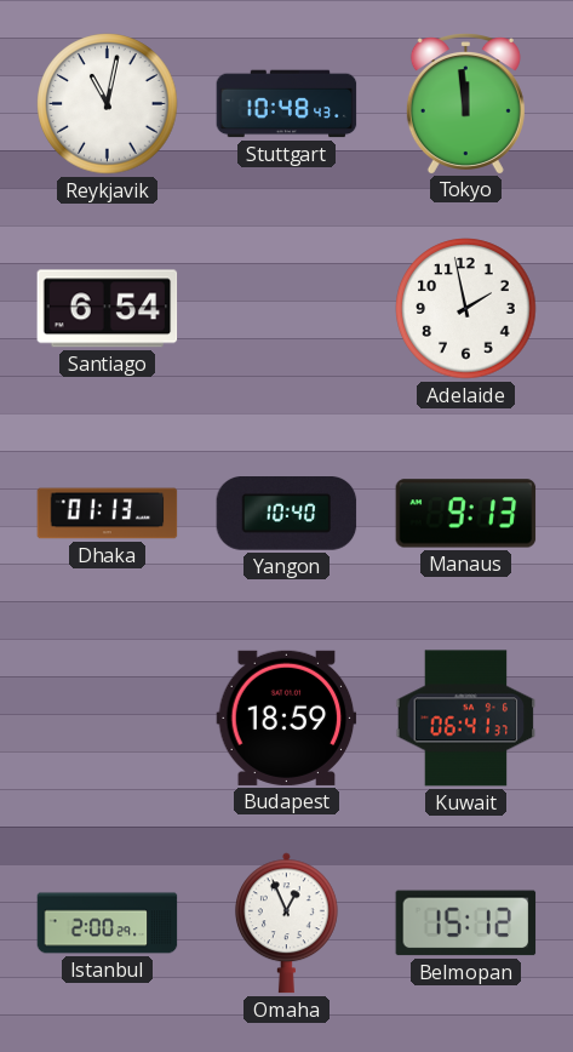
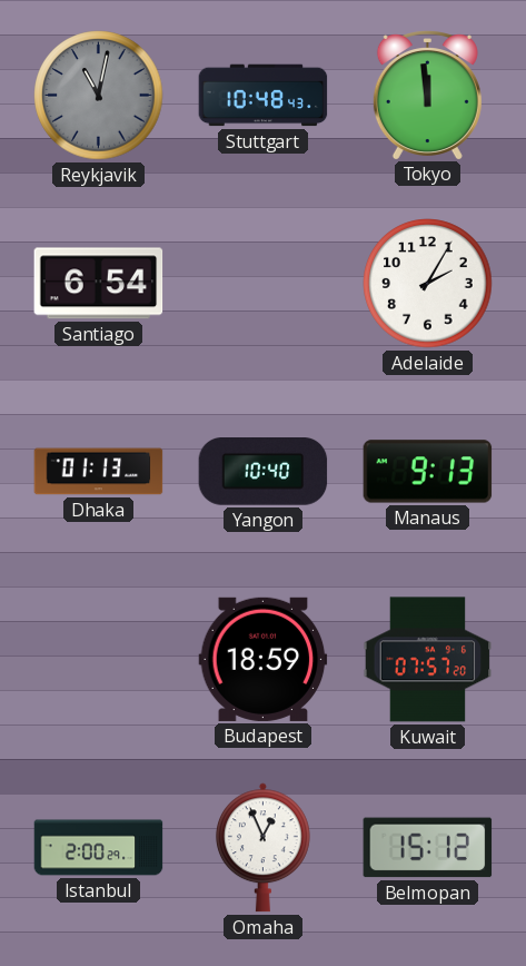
Reykjavik dial: white -> grey
Adelaide: 1:58 -> 2:05
Kuwait: 06:41 -> 07:57
